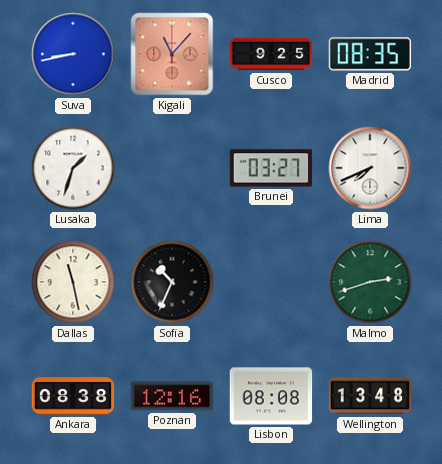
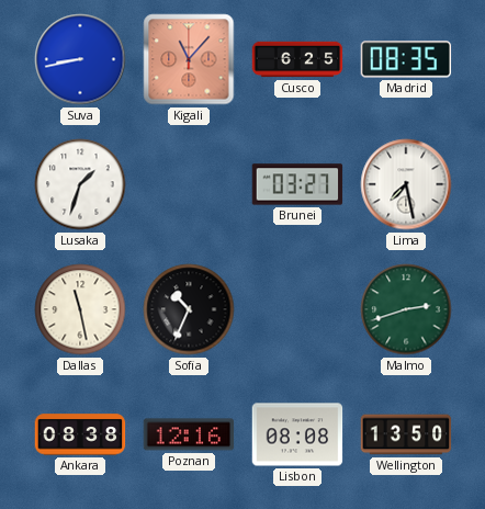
Cusco: 9:25 -> 6:25
Lima: 7:41 -> 7:28
Wellington: 13:48 -> 13:50
